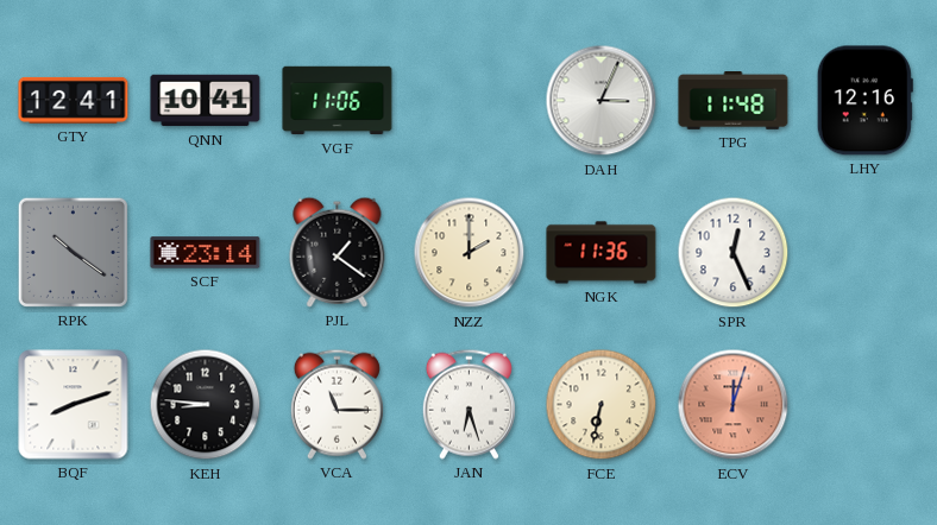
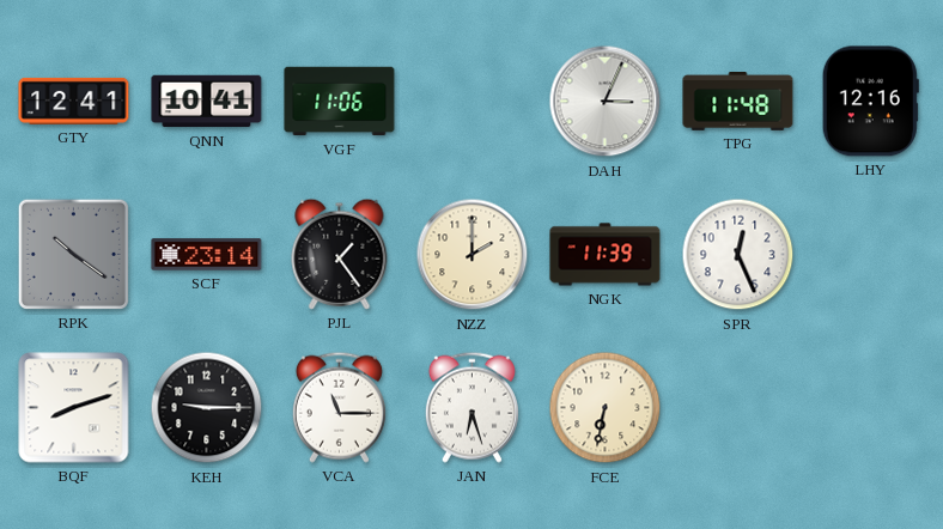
PJL: 1:21 -> 1:24
NGK: 11:36 -> 11:39
KEH: 8:46 -> 9:15
ECV: 12:03 -> none
